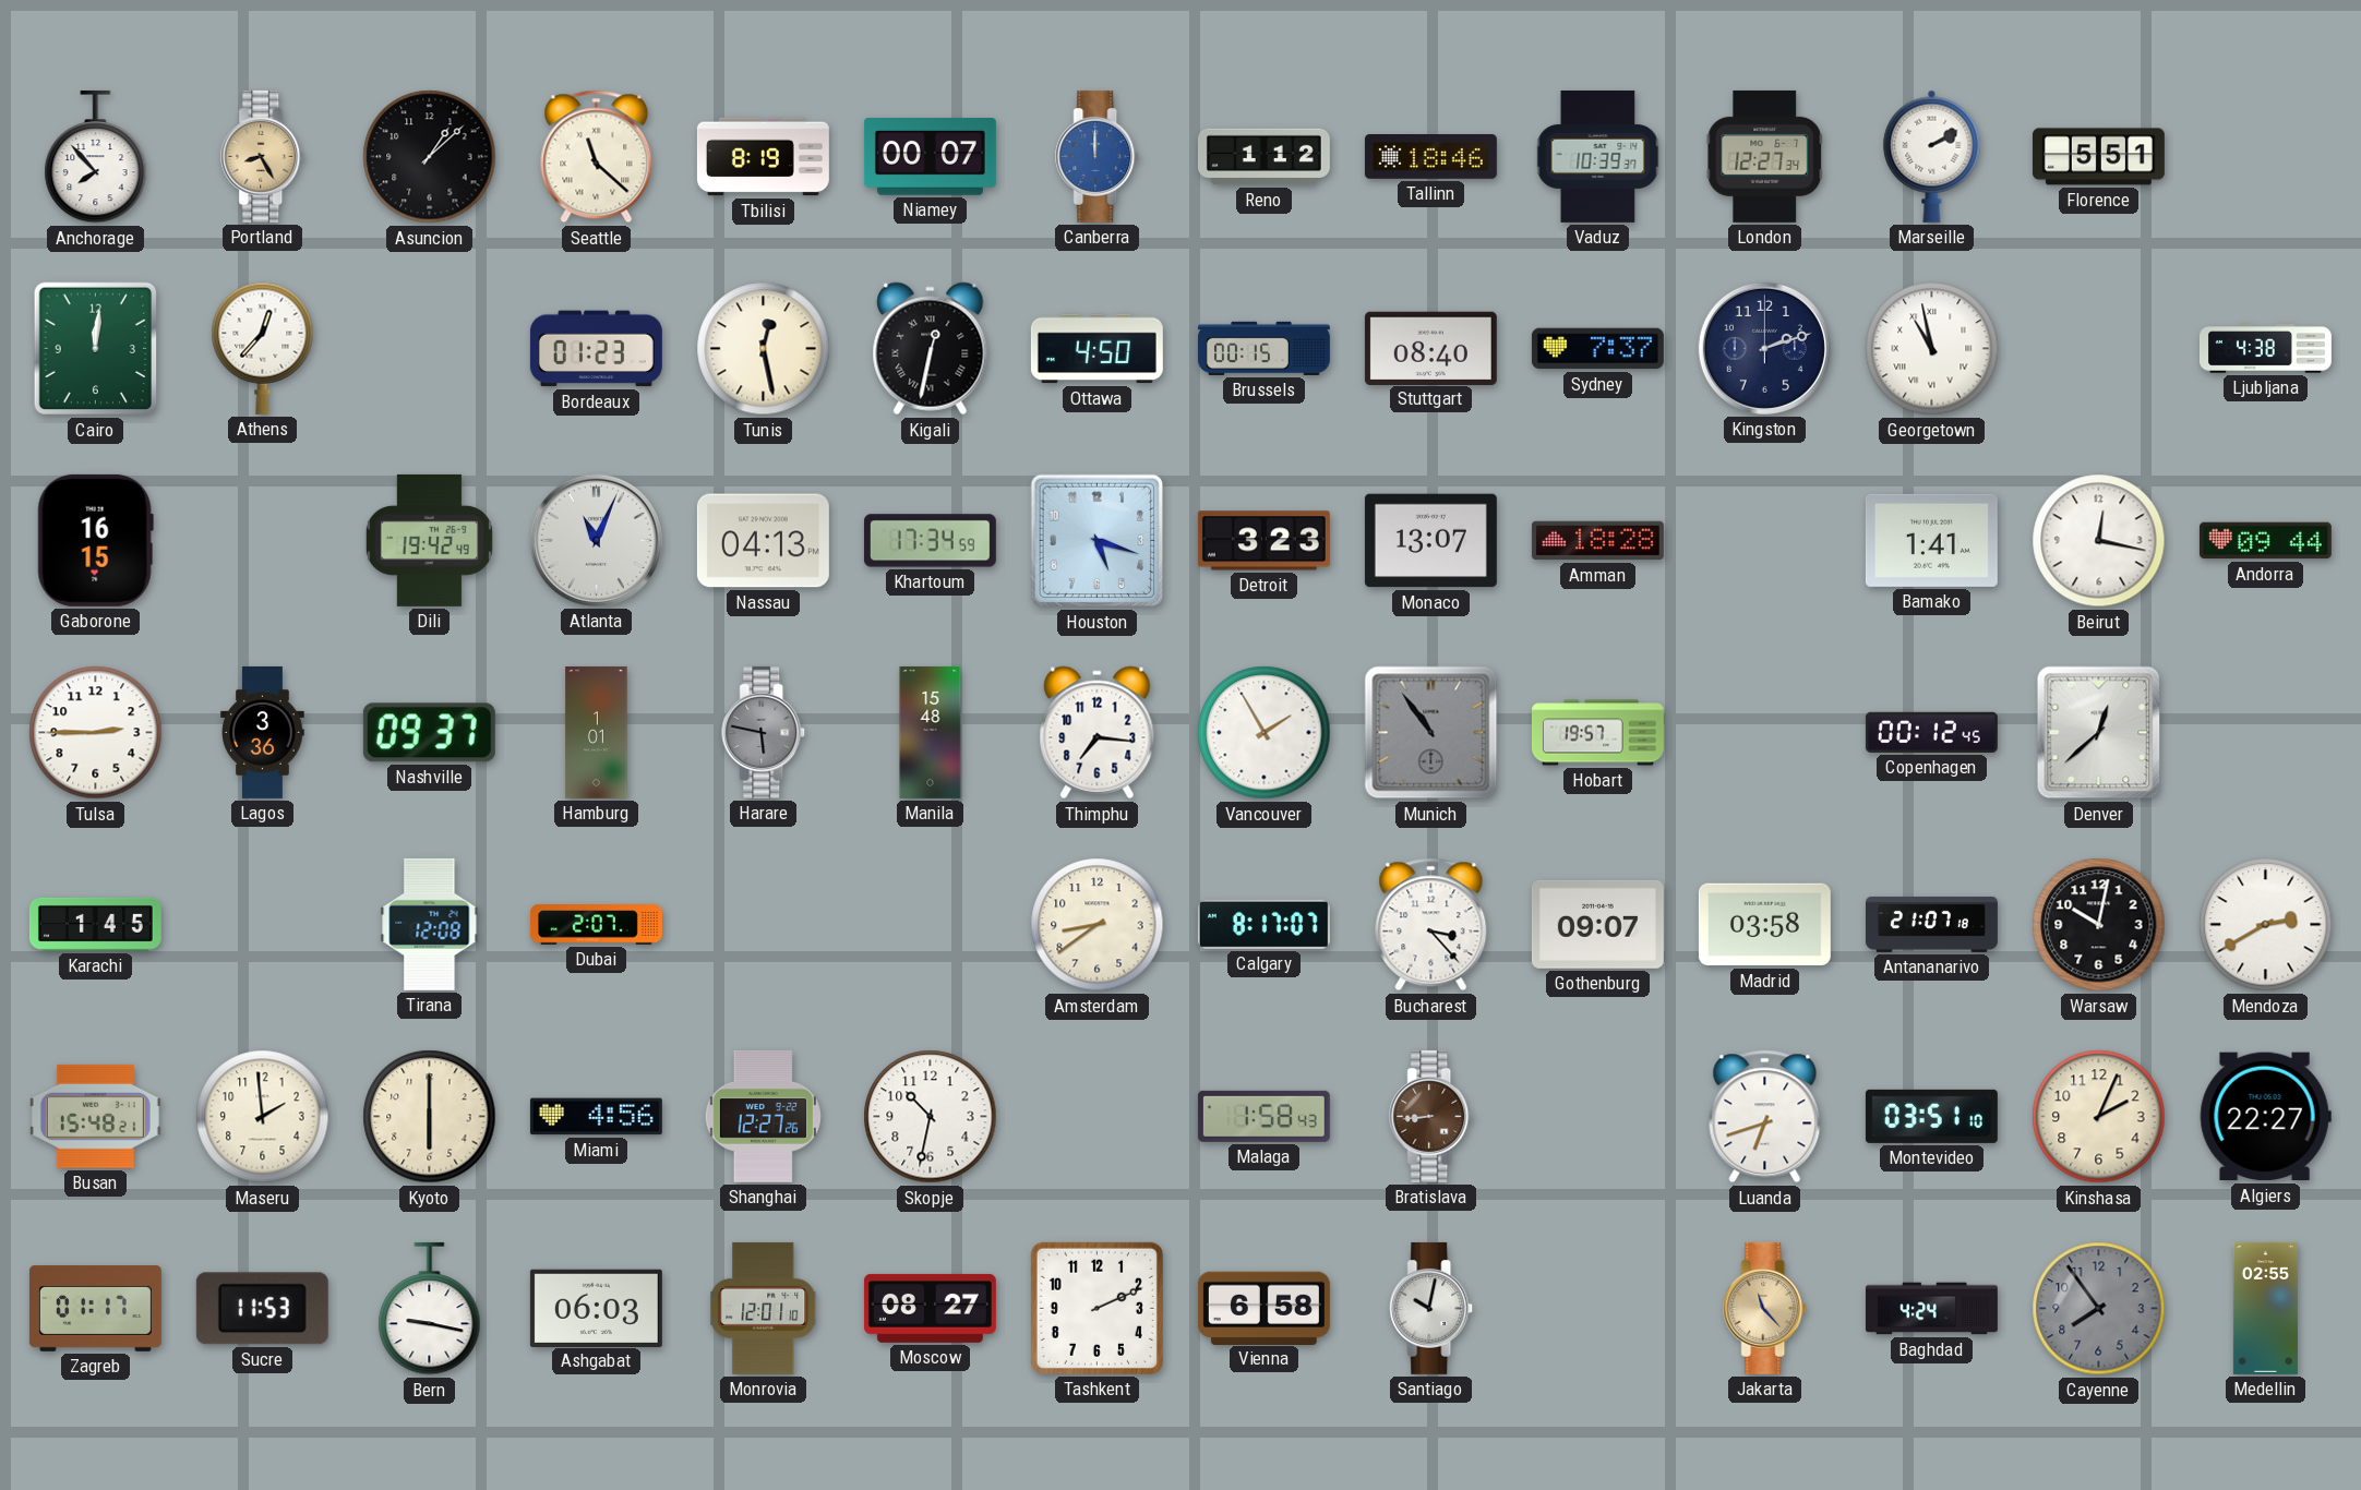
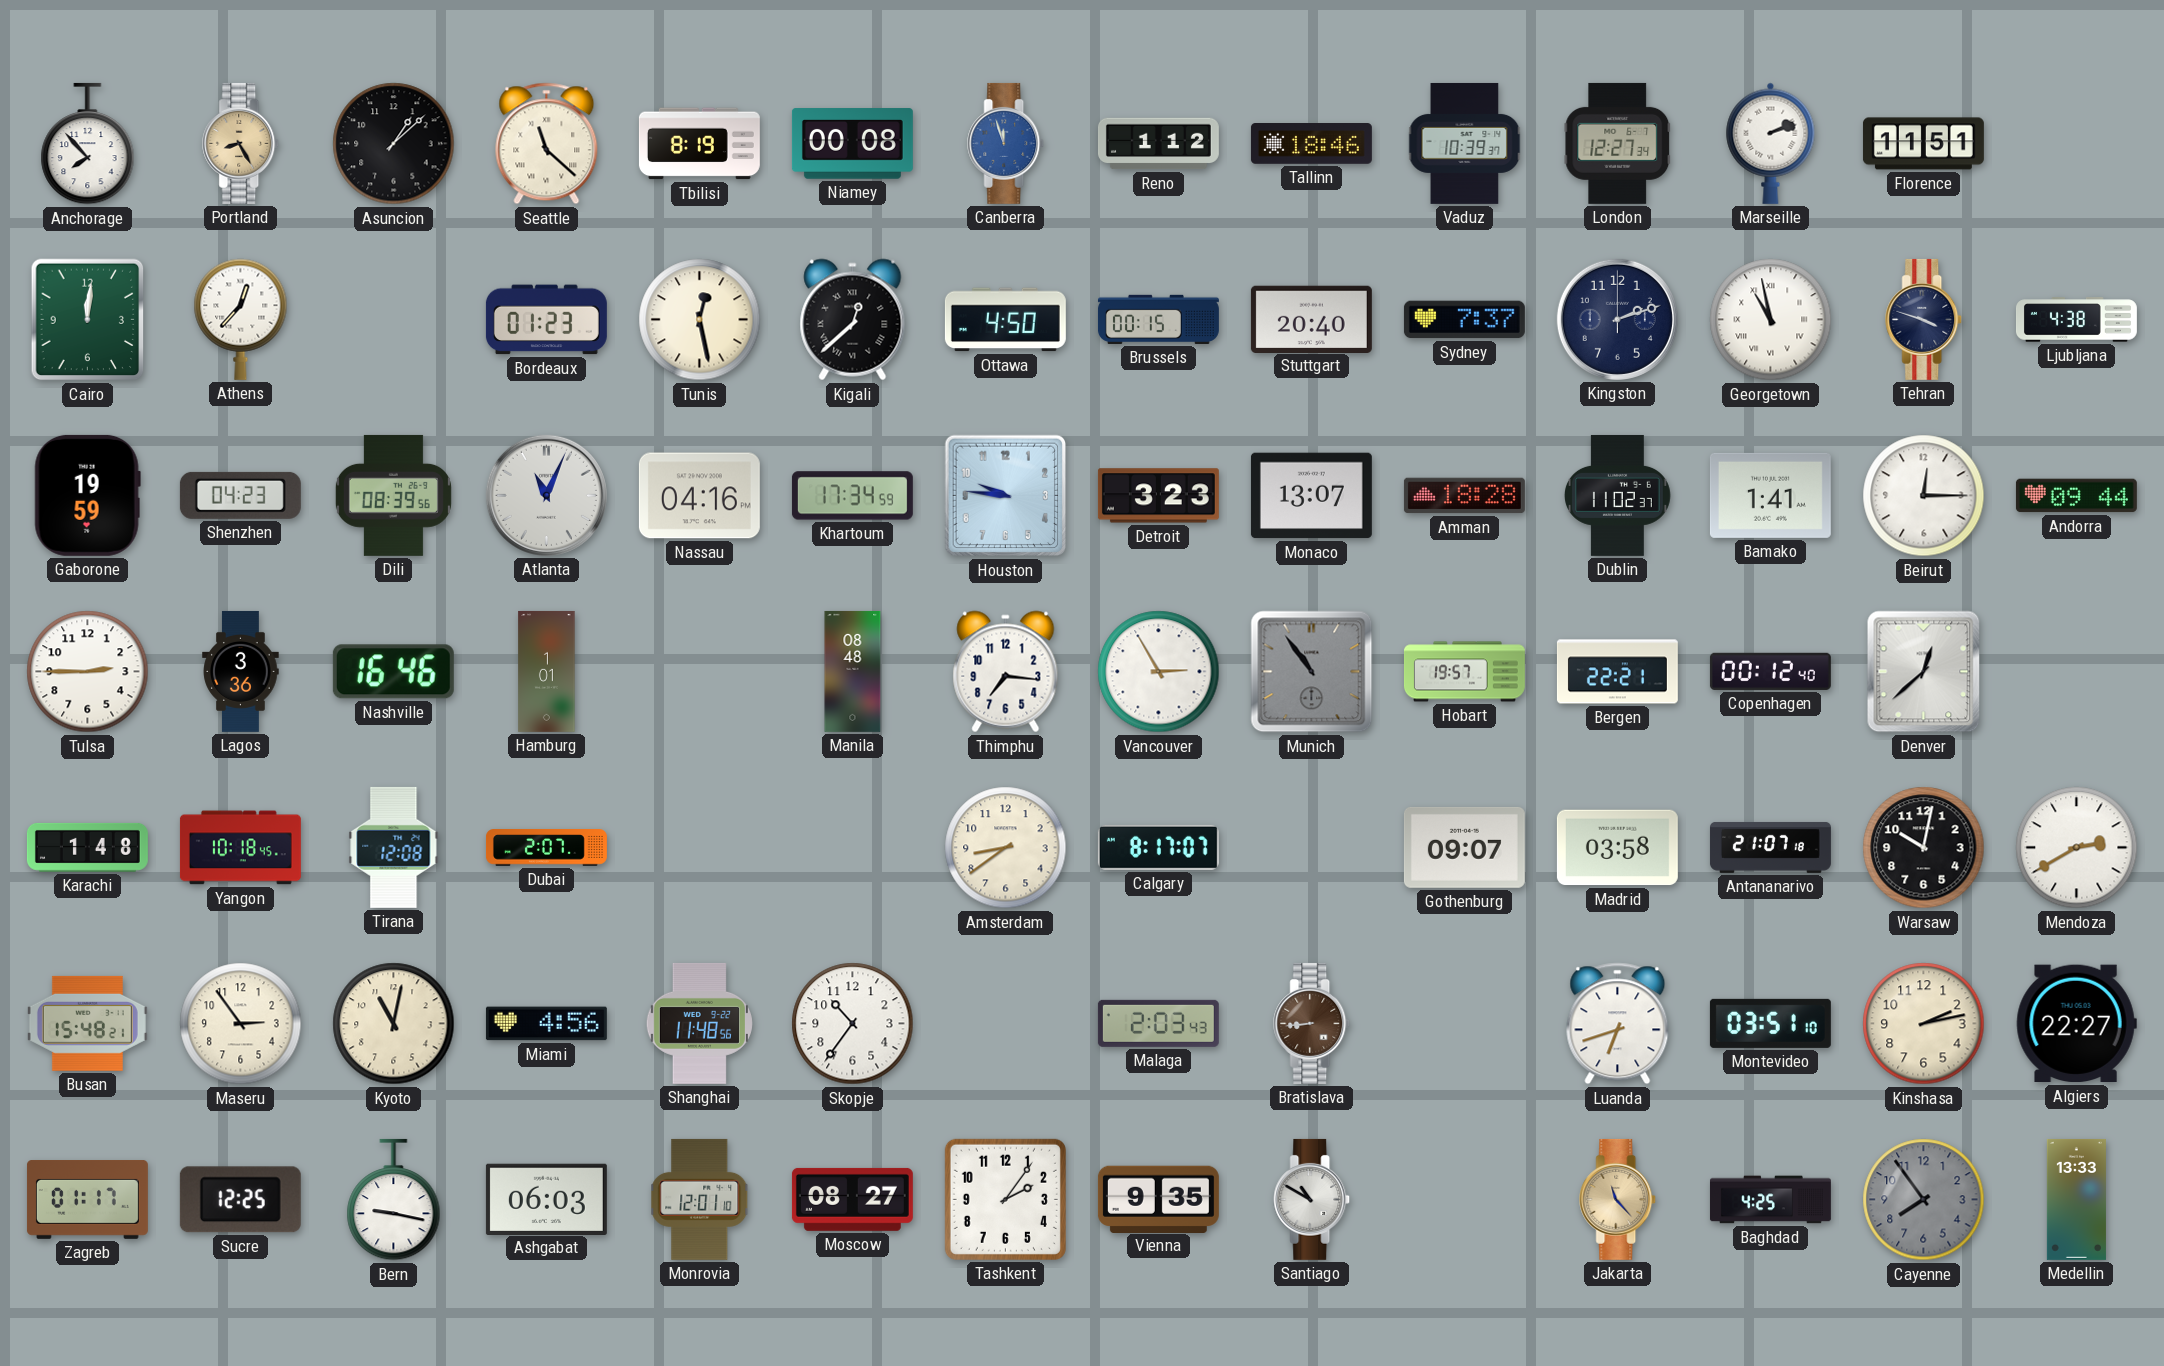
Niamey: 00:07 -> 00:08
Canberra: 12:00 -> 11:57
Marseille: 2:10 -> 2:12
Florence: 5:51 -> 11:51
Kigali: 12:32 -> 12:38
Stuttgart: 08:40 -> 20:40
Tehran: none -> 3:48
Gaborone: 16:15 -> 19:59
Shenzhen: none -> 04:23
Dili: 19:42 -> 08:39
Nassau: 04:13 -> 04:16
Houston: 5:18 -> 9:46
Dublin: none -> 11:02
Beirut: 12:17 -> 12:15
Nashville: 09:37 -> 16:46
Harare: 5:47 -> none
Manila: 15:48 -> 08:48
Vancouver: 1:55 -> 2:55
Bergen: none -> 22:21
Copenhagen: 00:12:45 -> 00:12:40
Karachi: 1:45 -> 1:48
Yangon: none -> 10:18
Bucharest: 3:23 -> none
Maseru: 1:59 -> 2:54
Kyoto: 6:00 -> 11:02
Shanghai: 12:27 -> 11:48
Skopje: 10:32 -> 10:36
Malaga: 1:58 -> 2:03
Kinshasa: 2:04 -> 2:13
Sucre: 11:53 -> 12:25
Tashkent: 2:11 -> 2:06
Vienna: 6:58 -> 9:35
Santiago: 10:02 -> 10:50
Baghdad: 4:24 -> 4:25
Medellin: 02:55 -> 13:33
